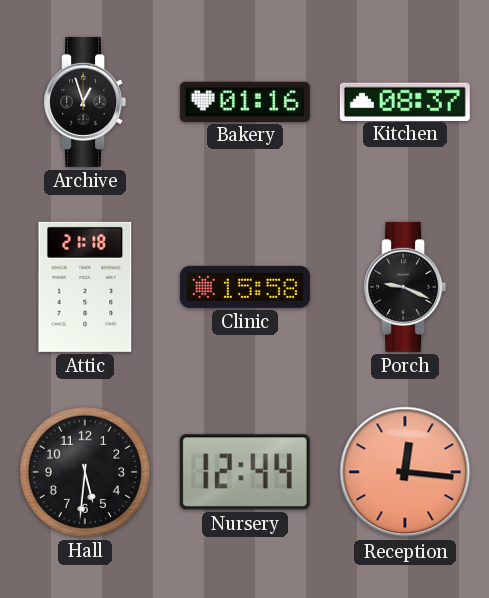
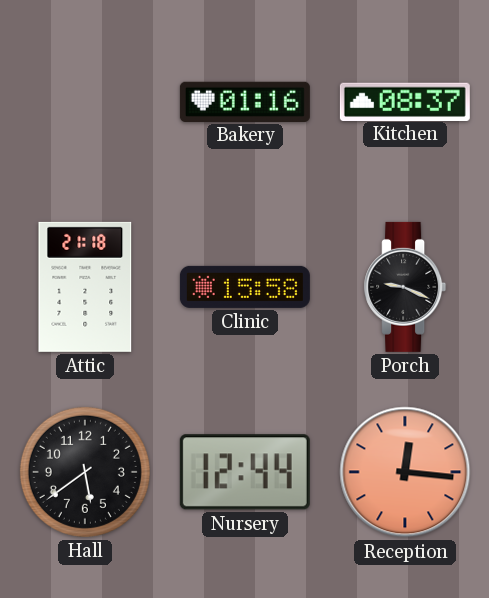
Archive: 12:57 -> none
Hall: 5:31 -> 5:39
